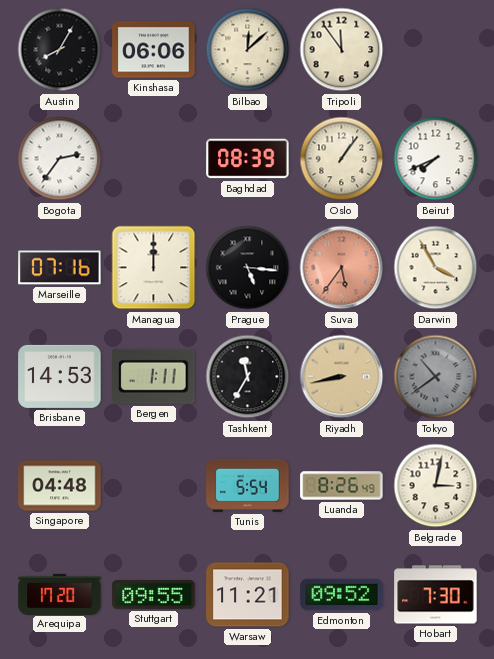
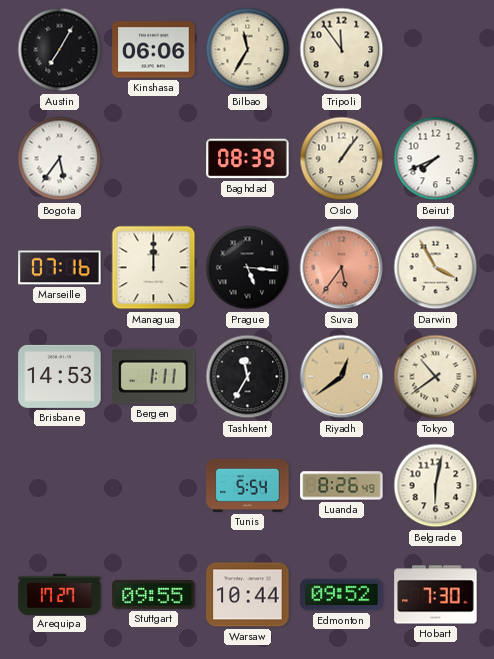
Austin: 8:05 -> 7:05
Bilbao: 12:08 -> 11:35
Bogota: 2:36 -> 5:36
Riyadh: 8:43 -> 12:39
Tokyo dial: grey -> cream
Singapore: 04:48 -> none
Belgrade: 3:02 -> 6:02
Arequipa: 17:20 -> 17:27
Warsaw: 11:21 -> 10:44
